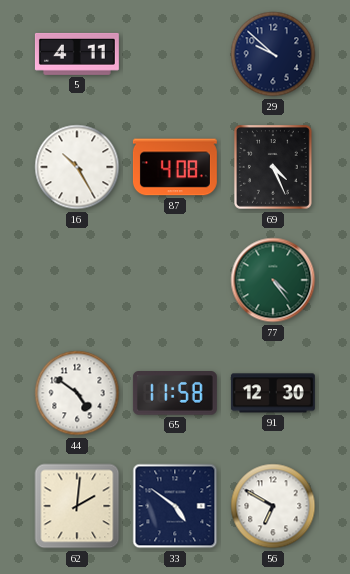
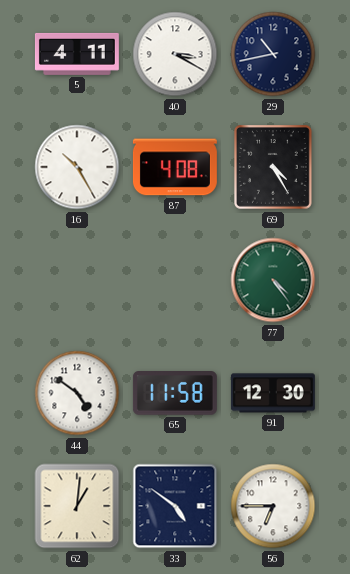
40: none -> 3:20
29: 9:52 -> 10:43
69: 4:26 -> 4:25
62: 2:01 -> 1:01
56: 6:50 -> 6:45
